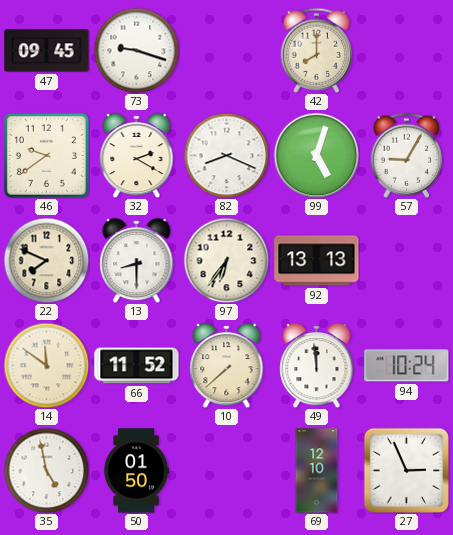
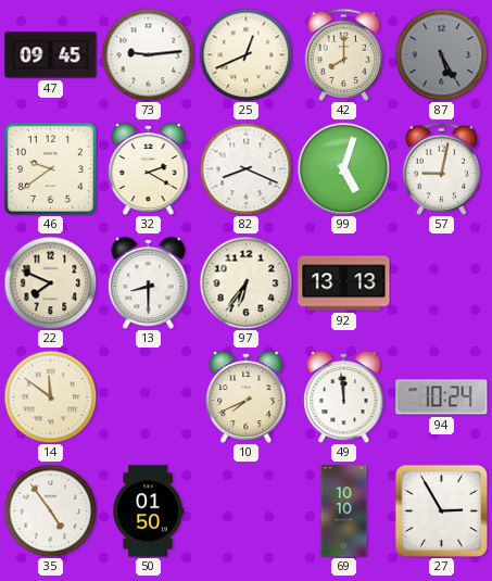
73: 9:18 -> 9:14
25: none -> 12:41
87: none -> 5:25
57: 9:05 -> 9:02
66: 11:52 -> none
10: 7:38 -> 7:41
35: 4:58 -> 4:54
69: 12:10 -> 10:10
27: 2:56 -> 2:55
